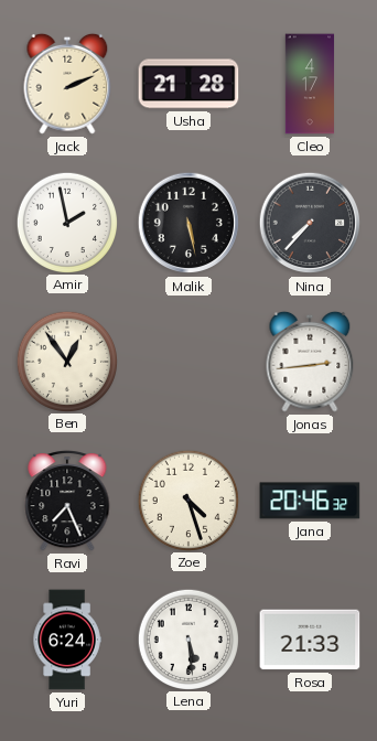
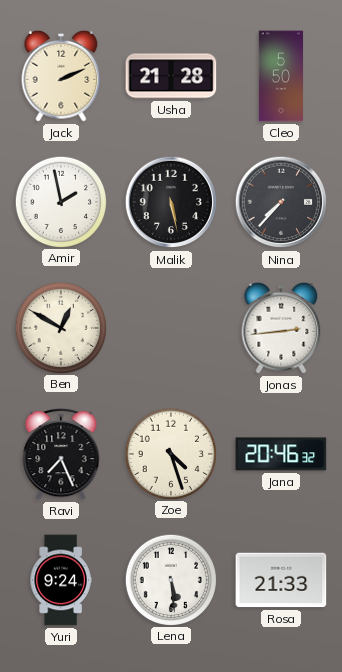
Cleo: 4:17 -> 5:50
Ben: 12:54 -> 12:50
Yuri: 6:24 -> 9:24
